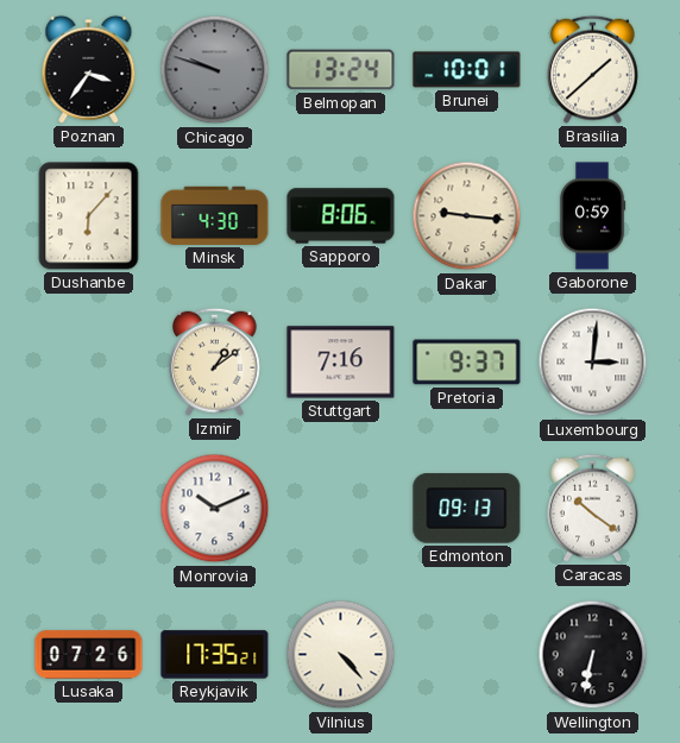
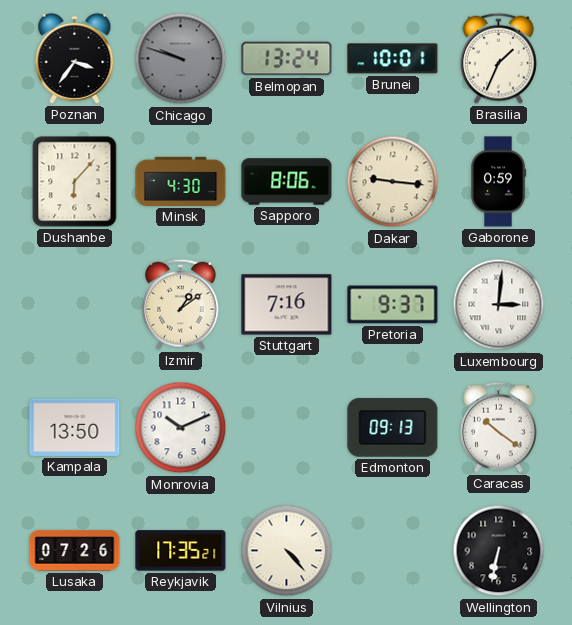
Brasilia: 1:38 -> 1:34
Kampala: none -> 13:50
